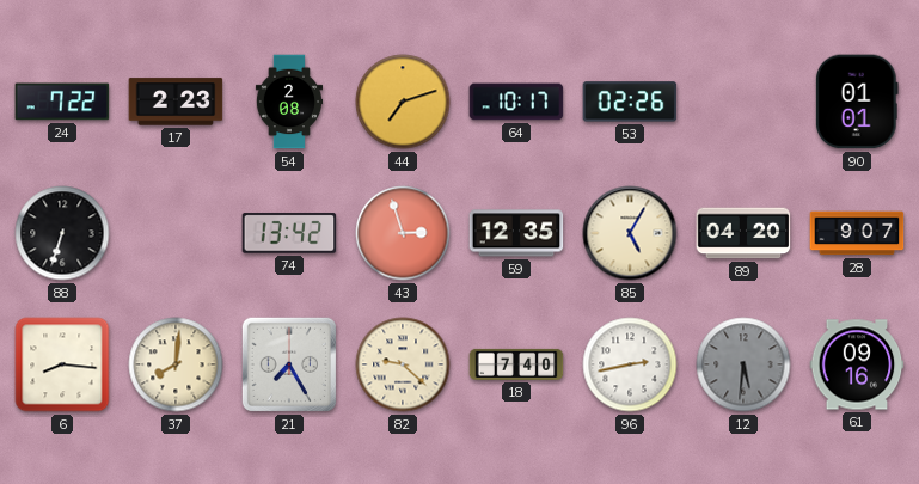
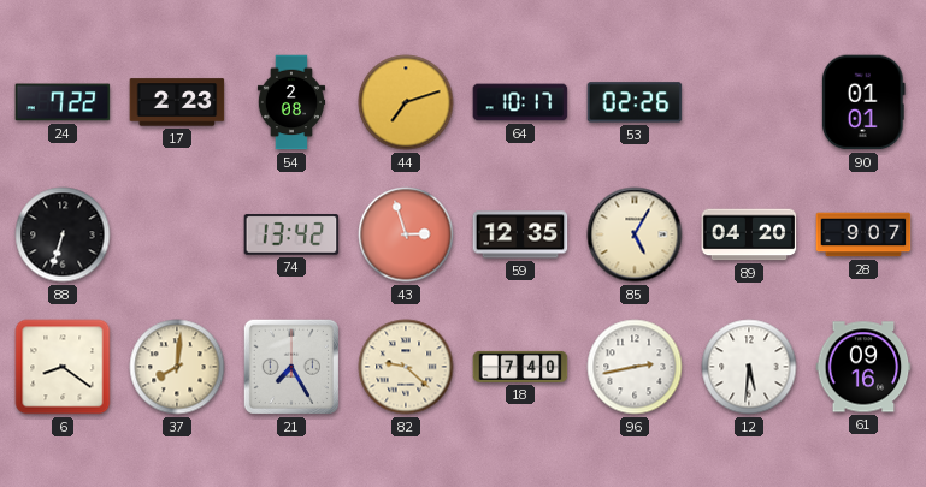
6: 8:16 -> 8:21
12 dial: grey -> white
